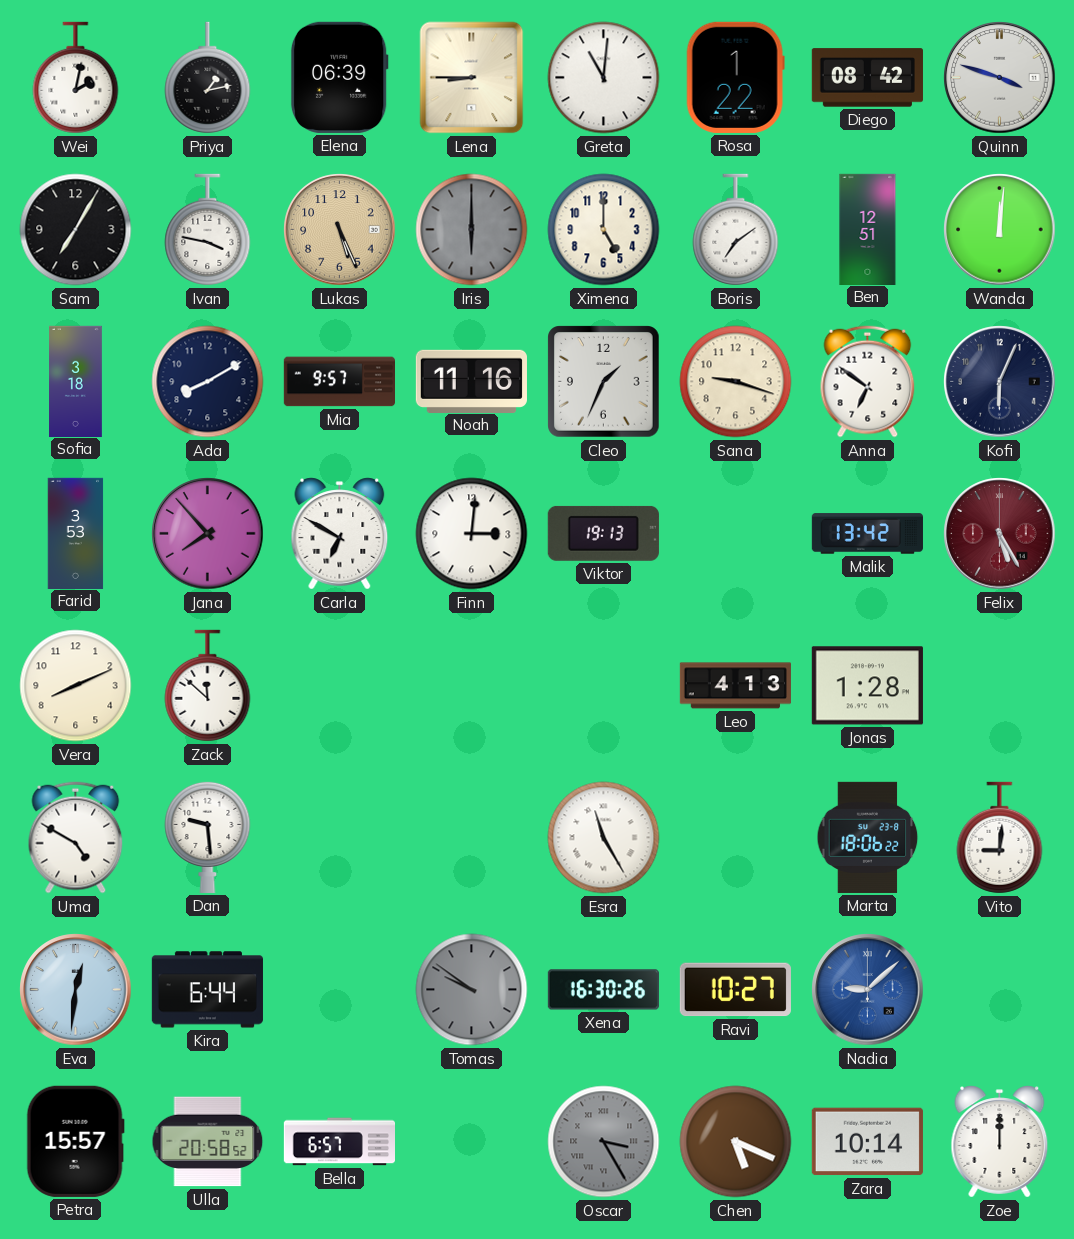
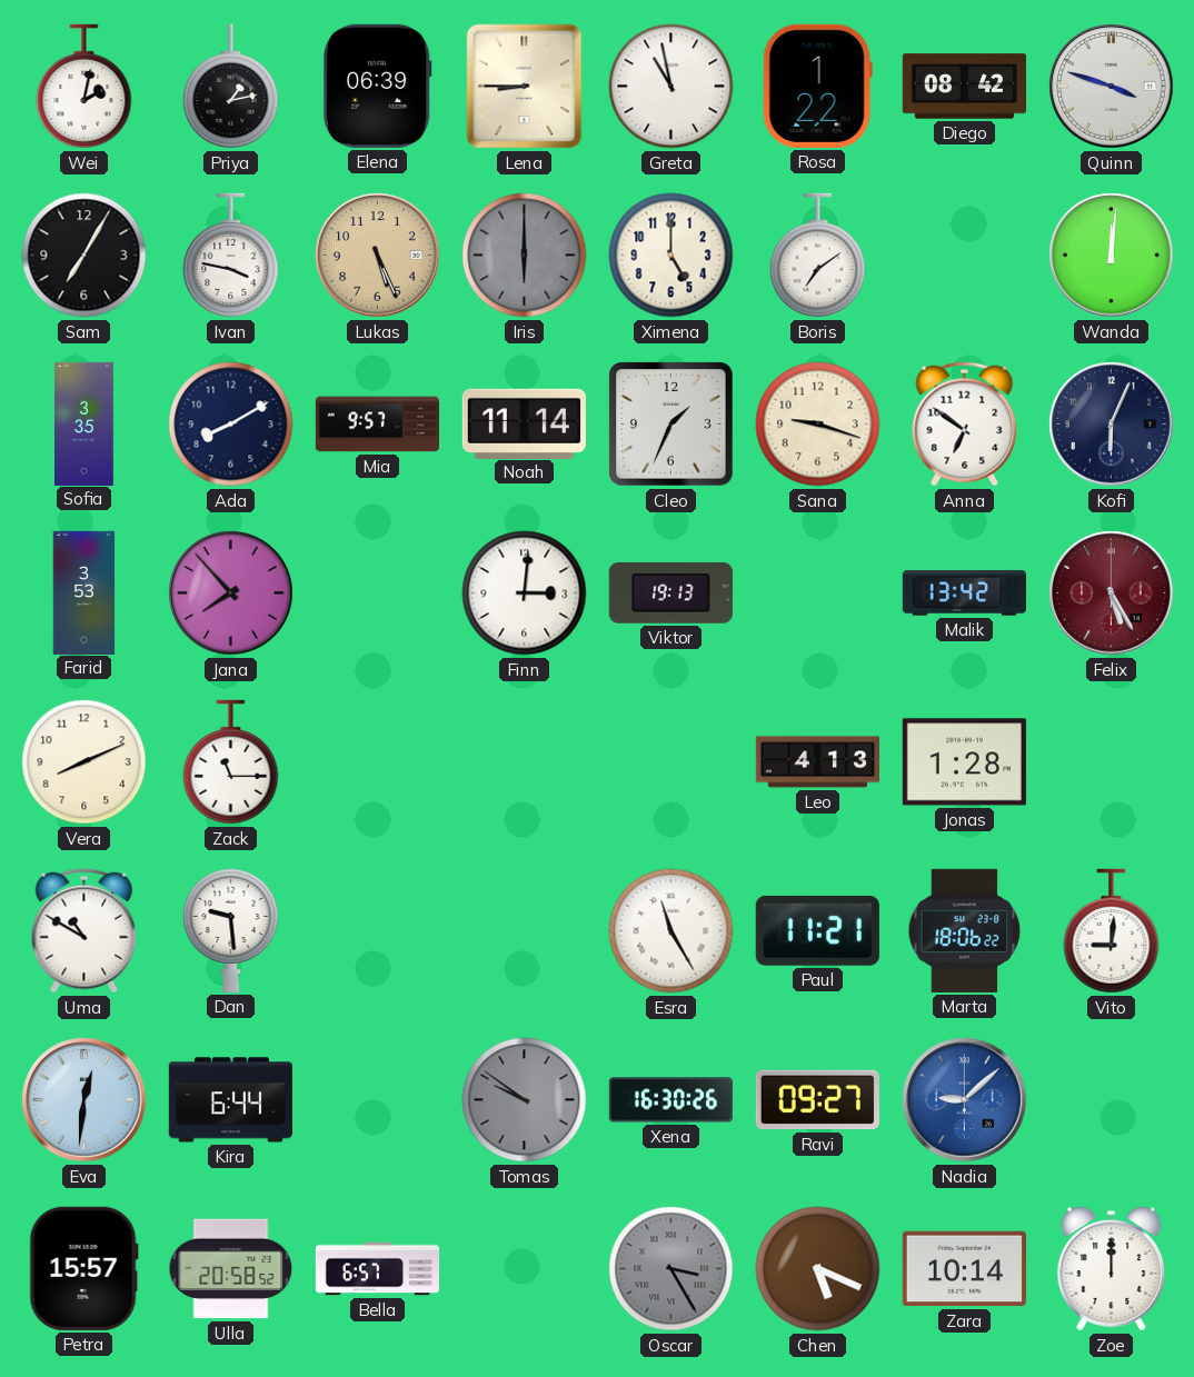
Greta: 11:01 -> 10:58
Ben: 12:51 -> none
Sofia: 3:18 -> 3:35
Noah: 11:16 -> 11:14
Carla: 6:50 -> none
Zack: 11:52 -> 11:15
Uma: 4:50 -> 10:50
Paul: none -> 11:21
Ravi: 10:27 -> 09:27
